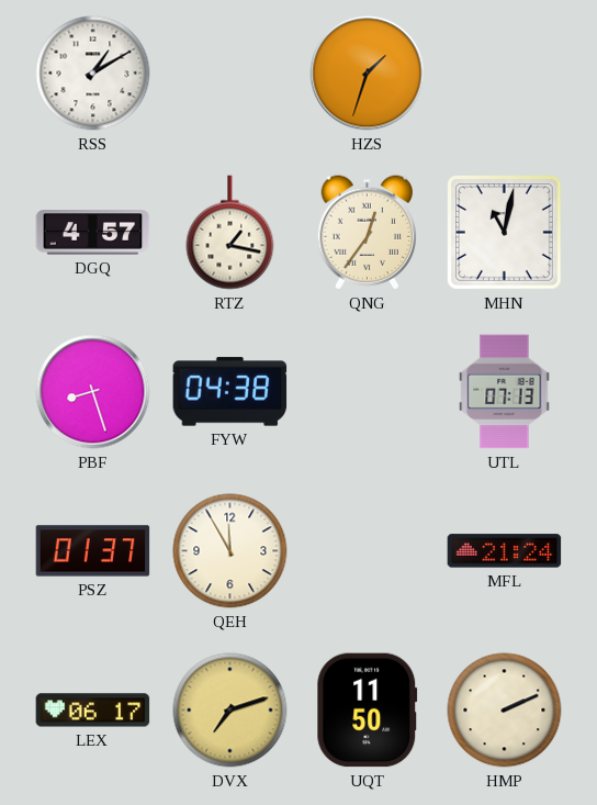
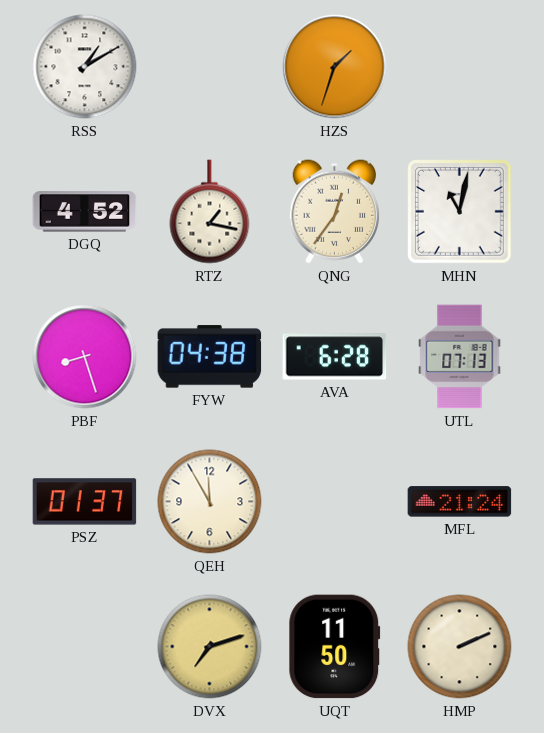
DGQ: 4:57 -> 4:52
AVA: none -> 6:28
LEX: 06:17 -> none
